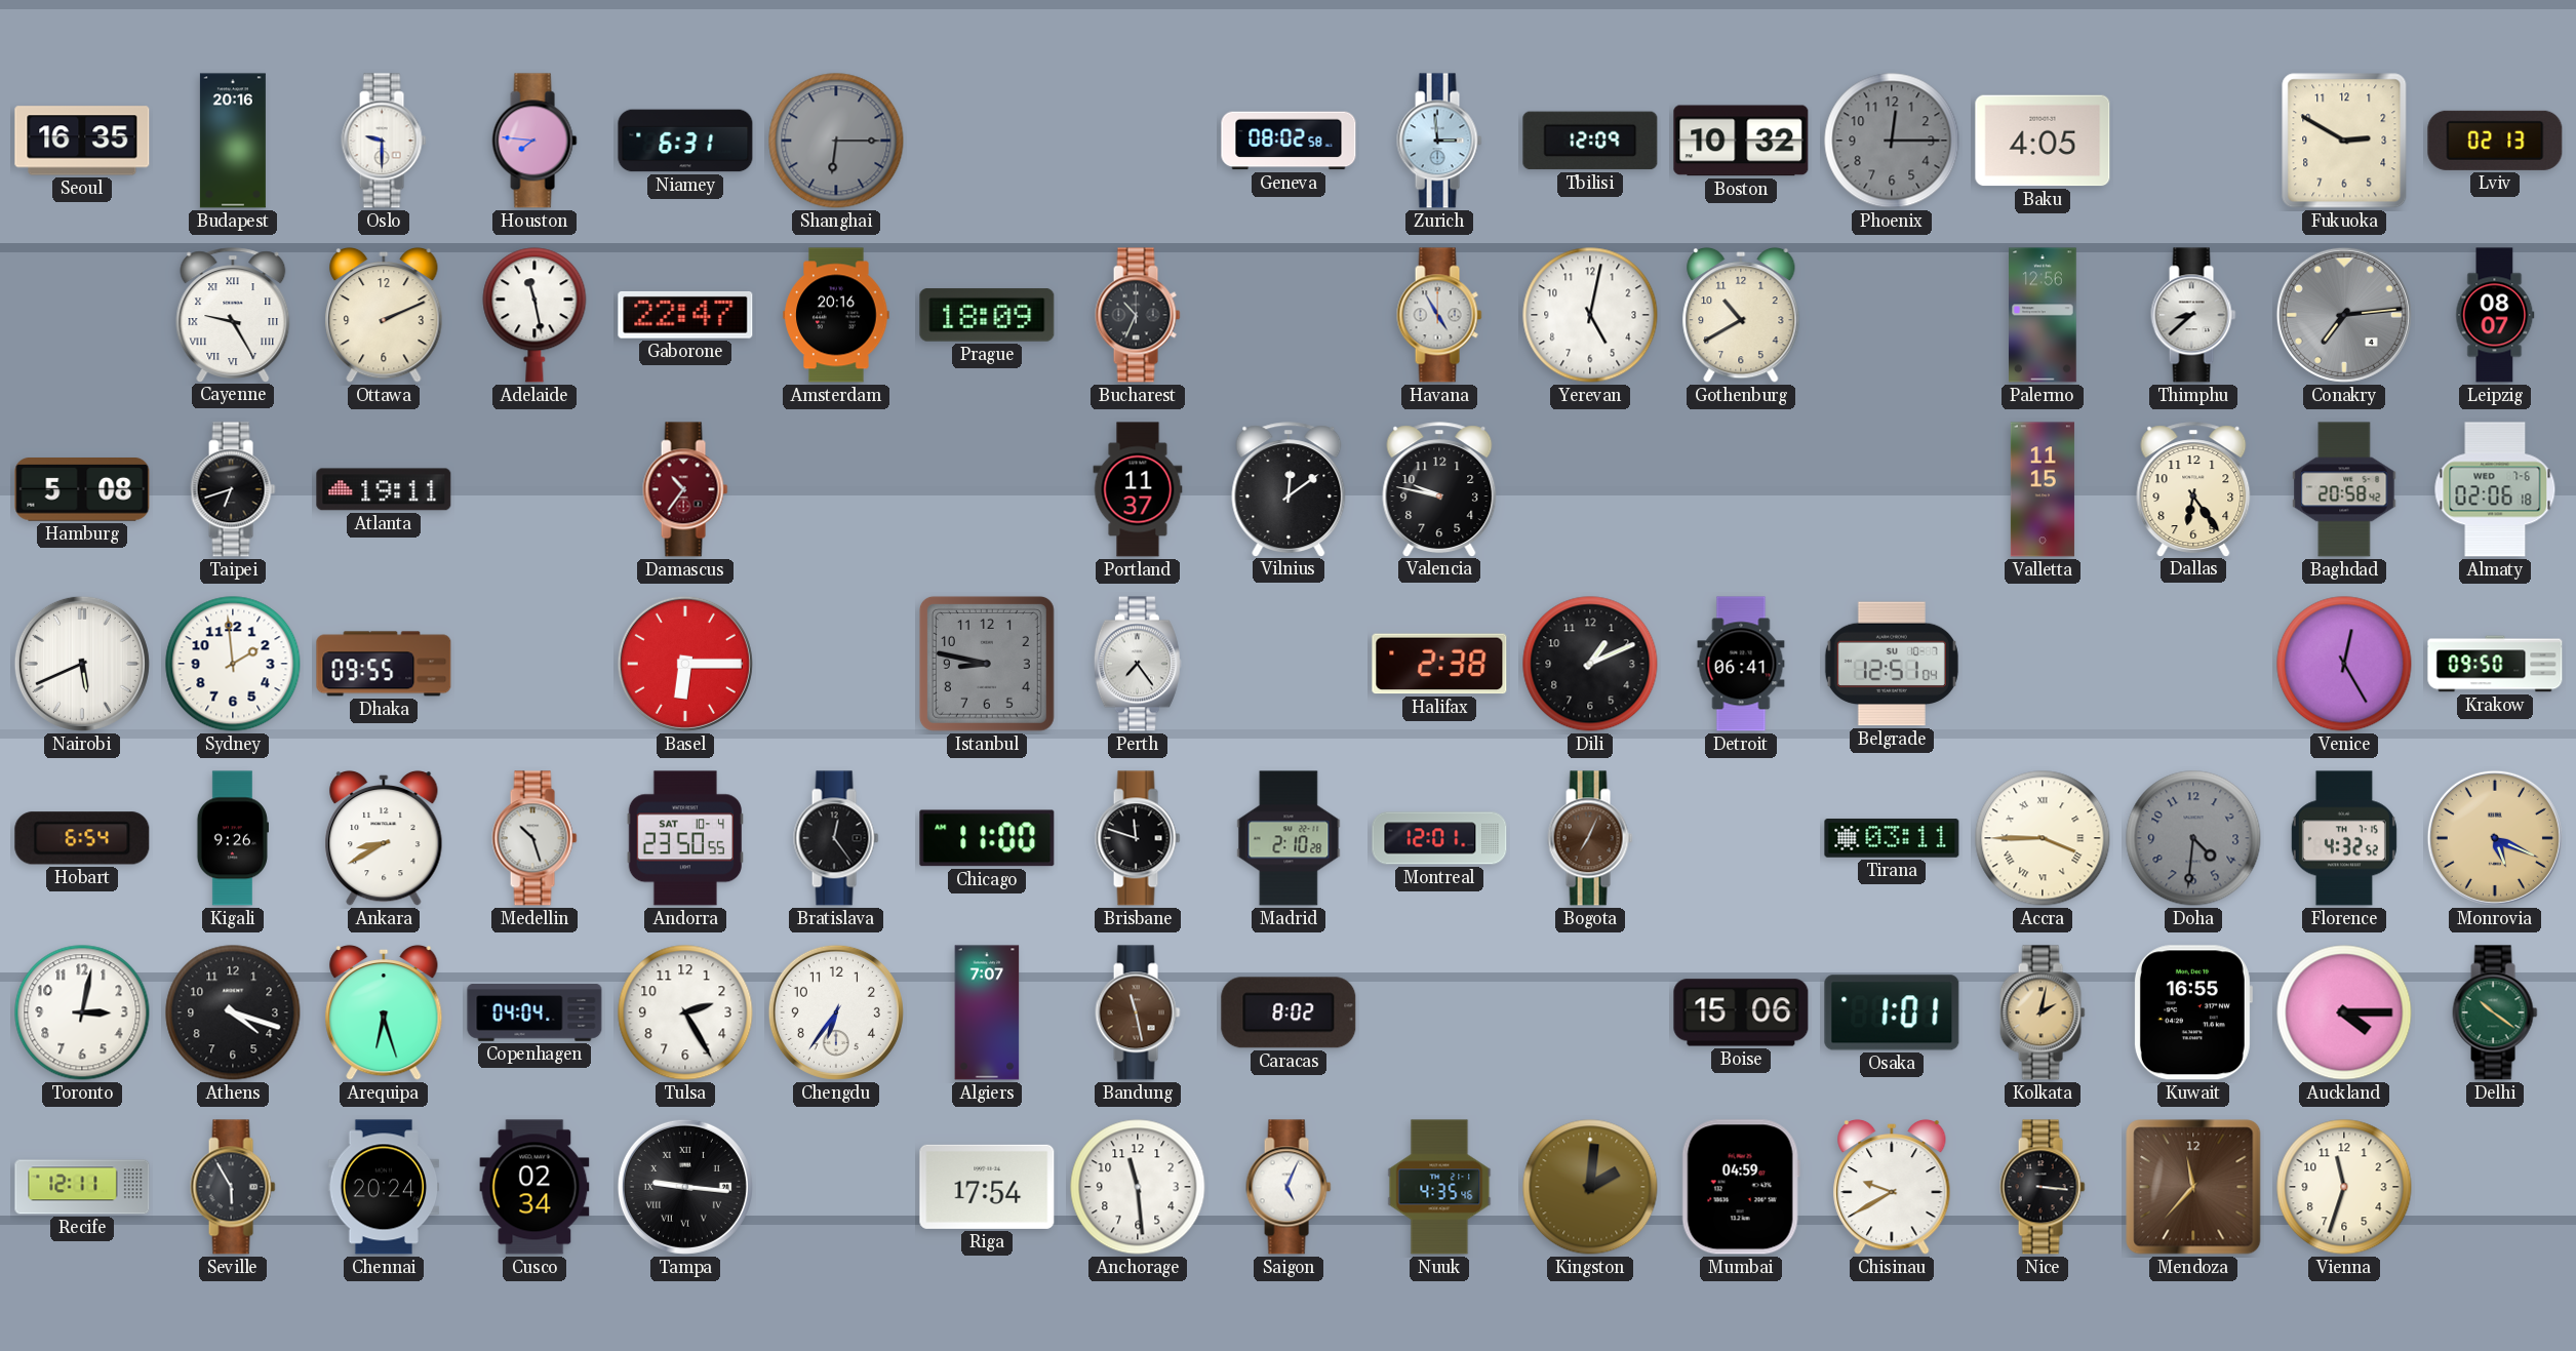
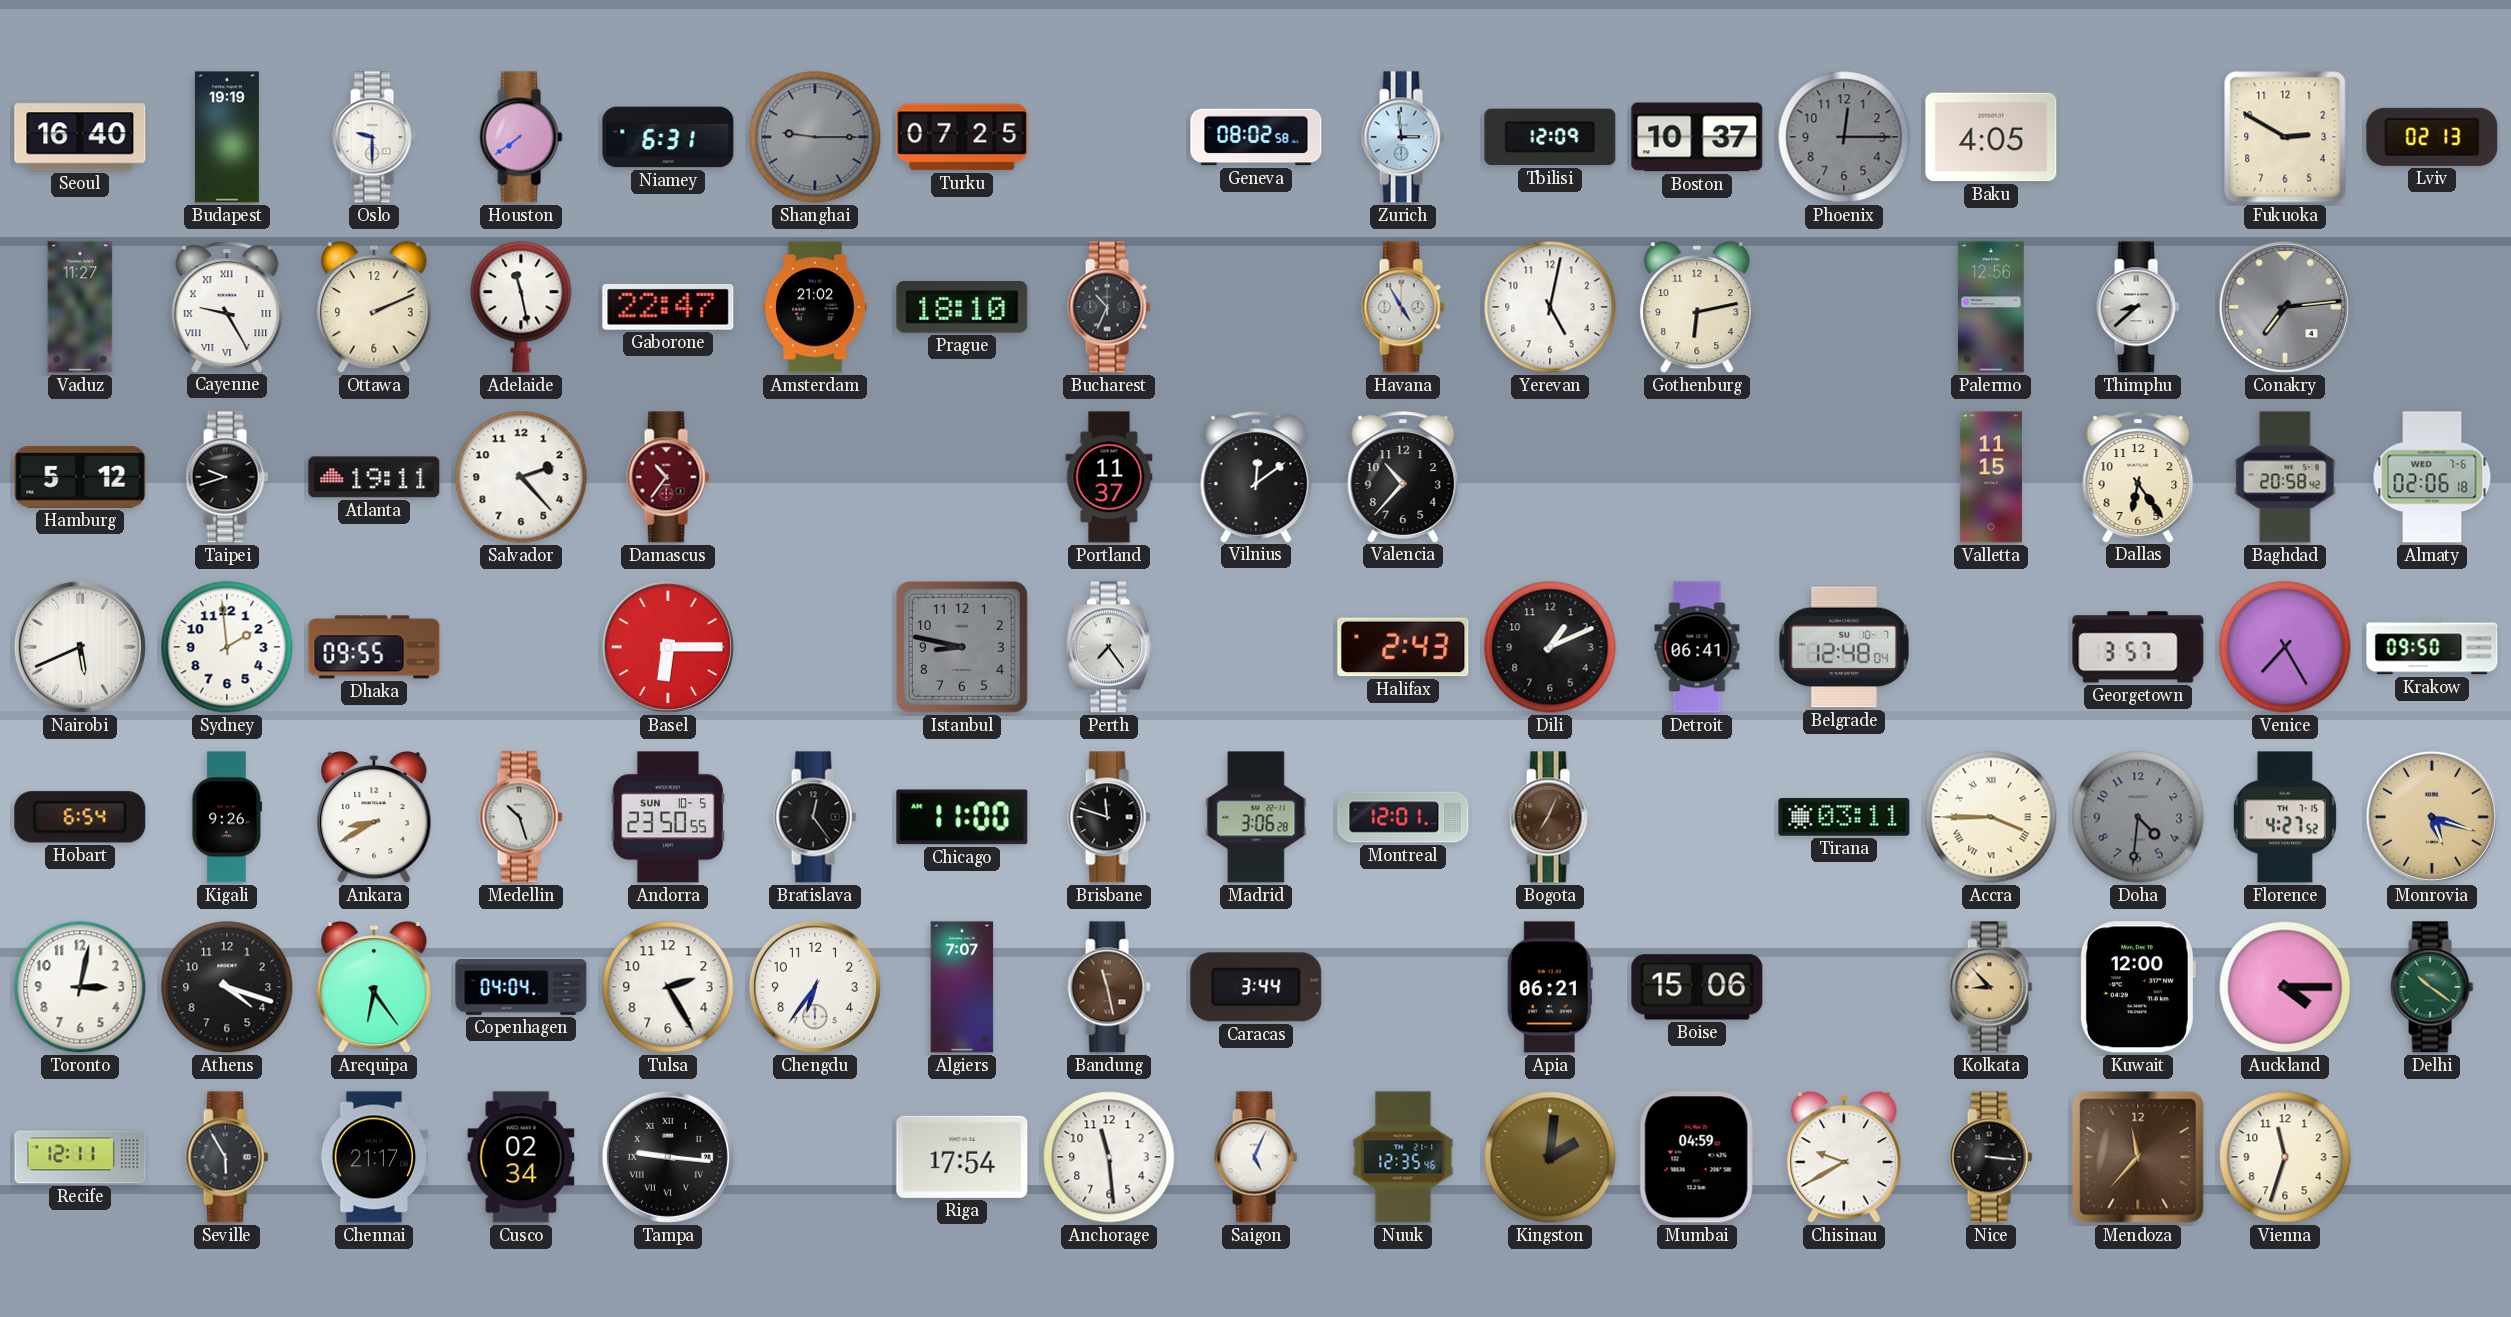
Seoul: 16:35 -> 16:40
Budapest: 20:16 -> 19:19
Houston: 7:46 -> 7:39
Shanghai: 6:15 -> 9:15
Turku: none -> 07:25
Boston: 10:32 -> 10:37
Vaduz: none -> 11:27
Amsterdam: 20:16 -> 21:02
Prague: 18:09 -> 18:10
Gothenburg: 10:40 -> 6:13
Leipzig: 08:07 -> none
Hamburg: 5:08 -> 5:12
Taipei: 6:42 -> 9:42
Salvador: none -> 2:23
Valencia: 9:47 -> 10:37
Halifax: 2:38 -> 2:43
Belgrade: 12:51 -> 12:48
Georgetown: none -> 3:57
Venice: 12:25 -> 7:25
Andorra date: SAT 10-4 -> SUN 10-5
Madrid: 2:10 -> 3:06
Florence: 4:32 -> 4:27
Monrovia: 5:19 -> 5:18
Arequipa: 6:27 -> 6:24
Caracas: 8:02 -> 3:44
Apia: none -> 06:21
Osaka: 1:01 -> none
Kolkata: 2:02 -> 8:53
Kuwait: 16:55 -> 12:00
Chennai: 20:24 -> 21:17
Nuuk: 4:35 -> 12:35
